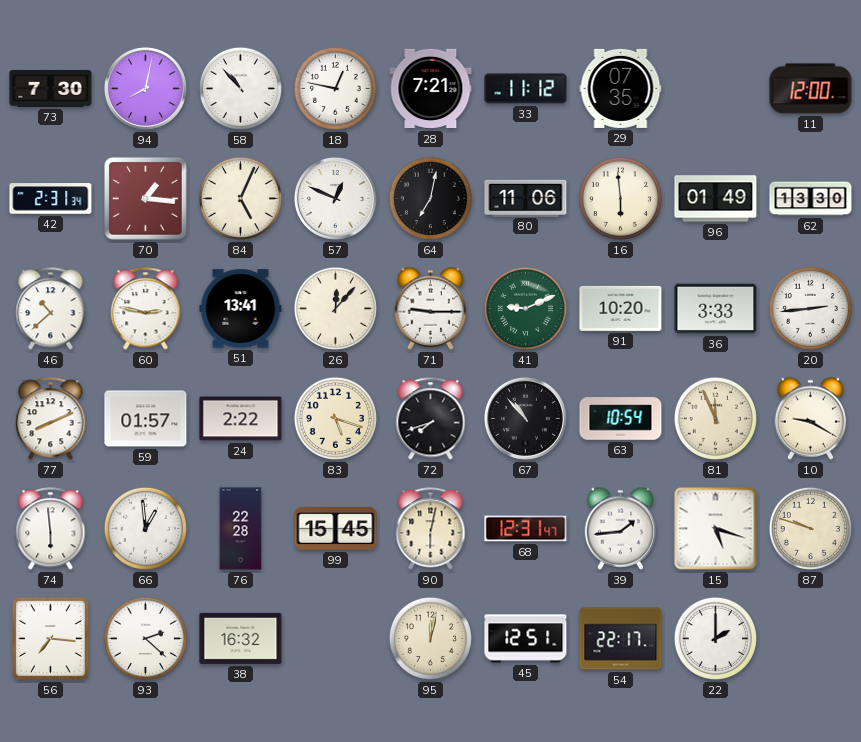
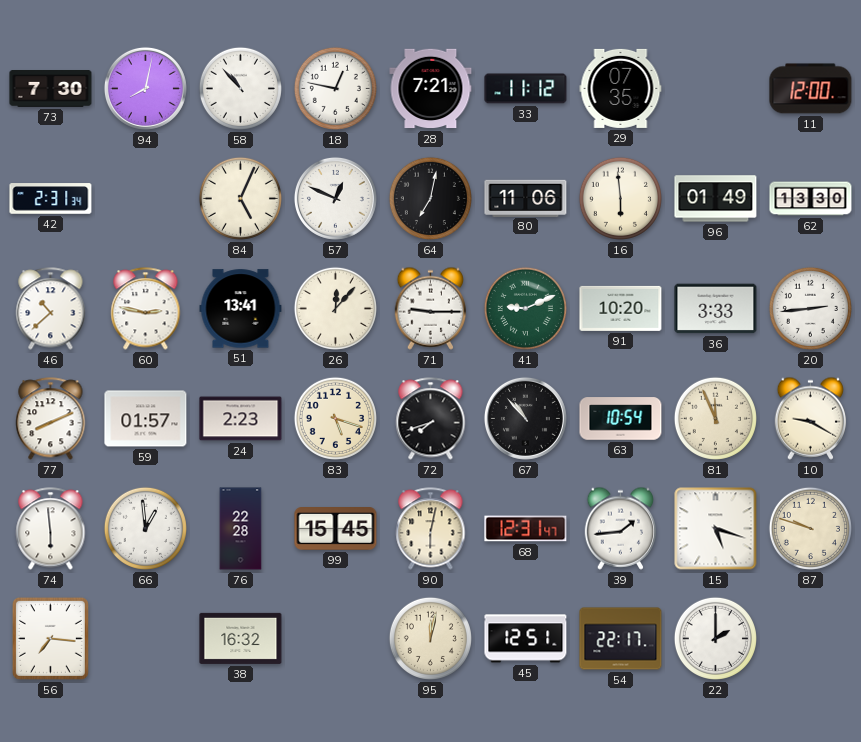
70: 1:16 -> none
24: 2:22 -> 2:23
93: 2:22 -> none
